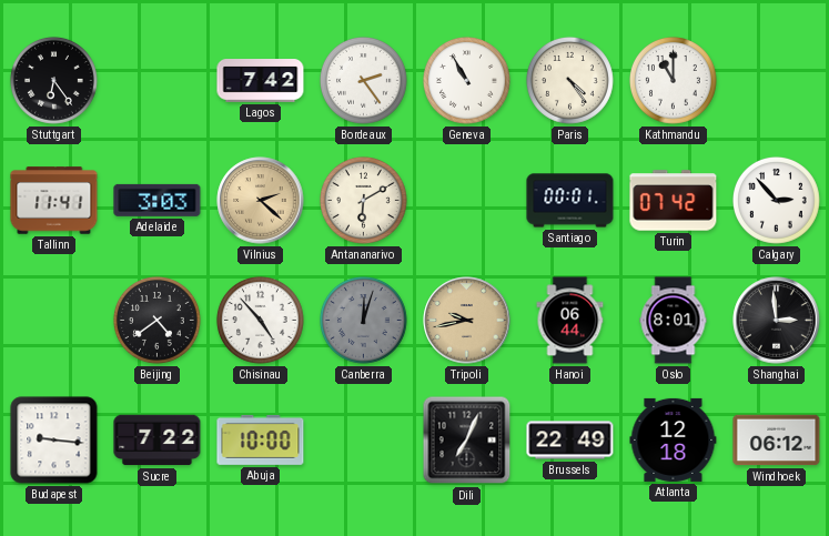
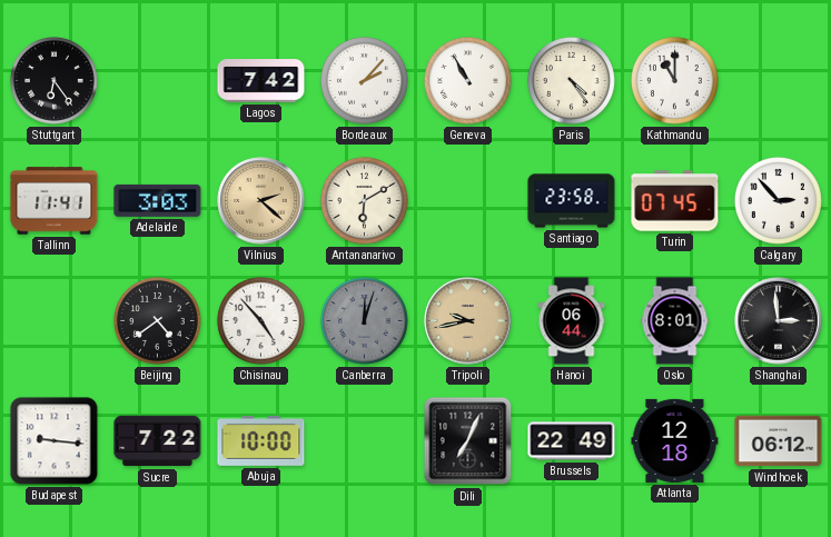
Bordeaux: 2:24 -> 2:07
Santiago: 00:01 -> 23:58
Turin: 07:42 -> 07:45
